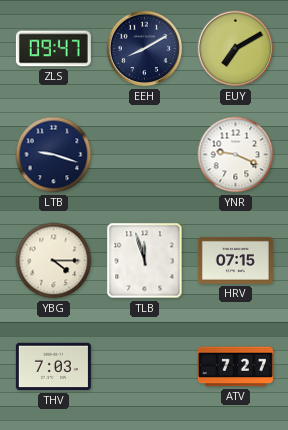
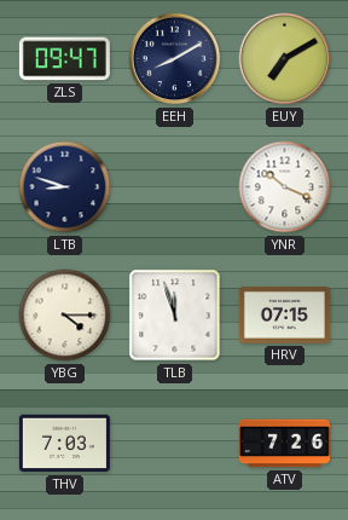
LTB: 9:18 -> 8:48
YNR: 9:19 -> 10:19
ATV: 7:27 -> 7:26
